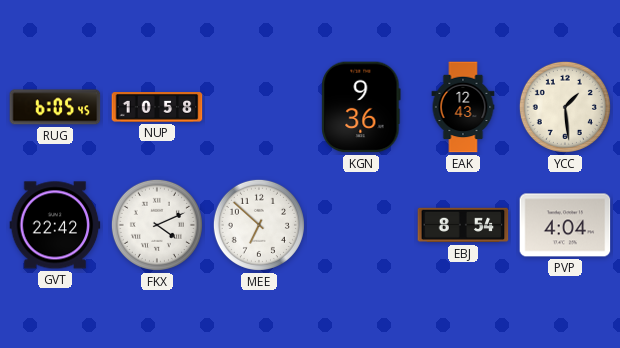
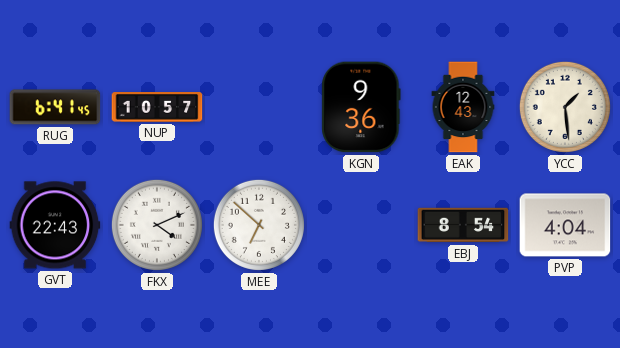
RUG: 6:05 -> 6:41
NUP: 10:58 -> 10:57
GVT: 22:42 -> 22:43
